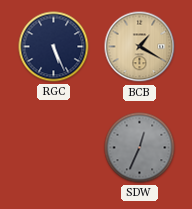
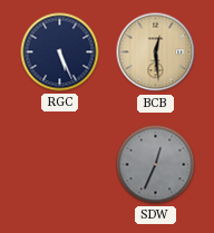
BCB: 1:20 -> 12:29
